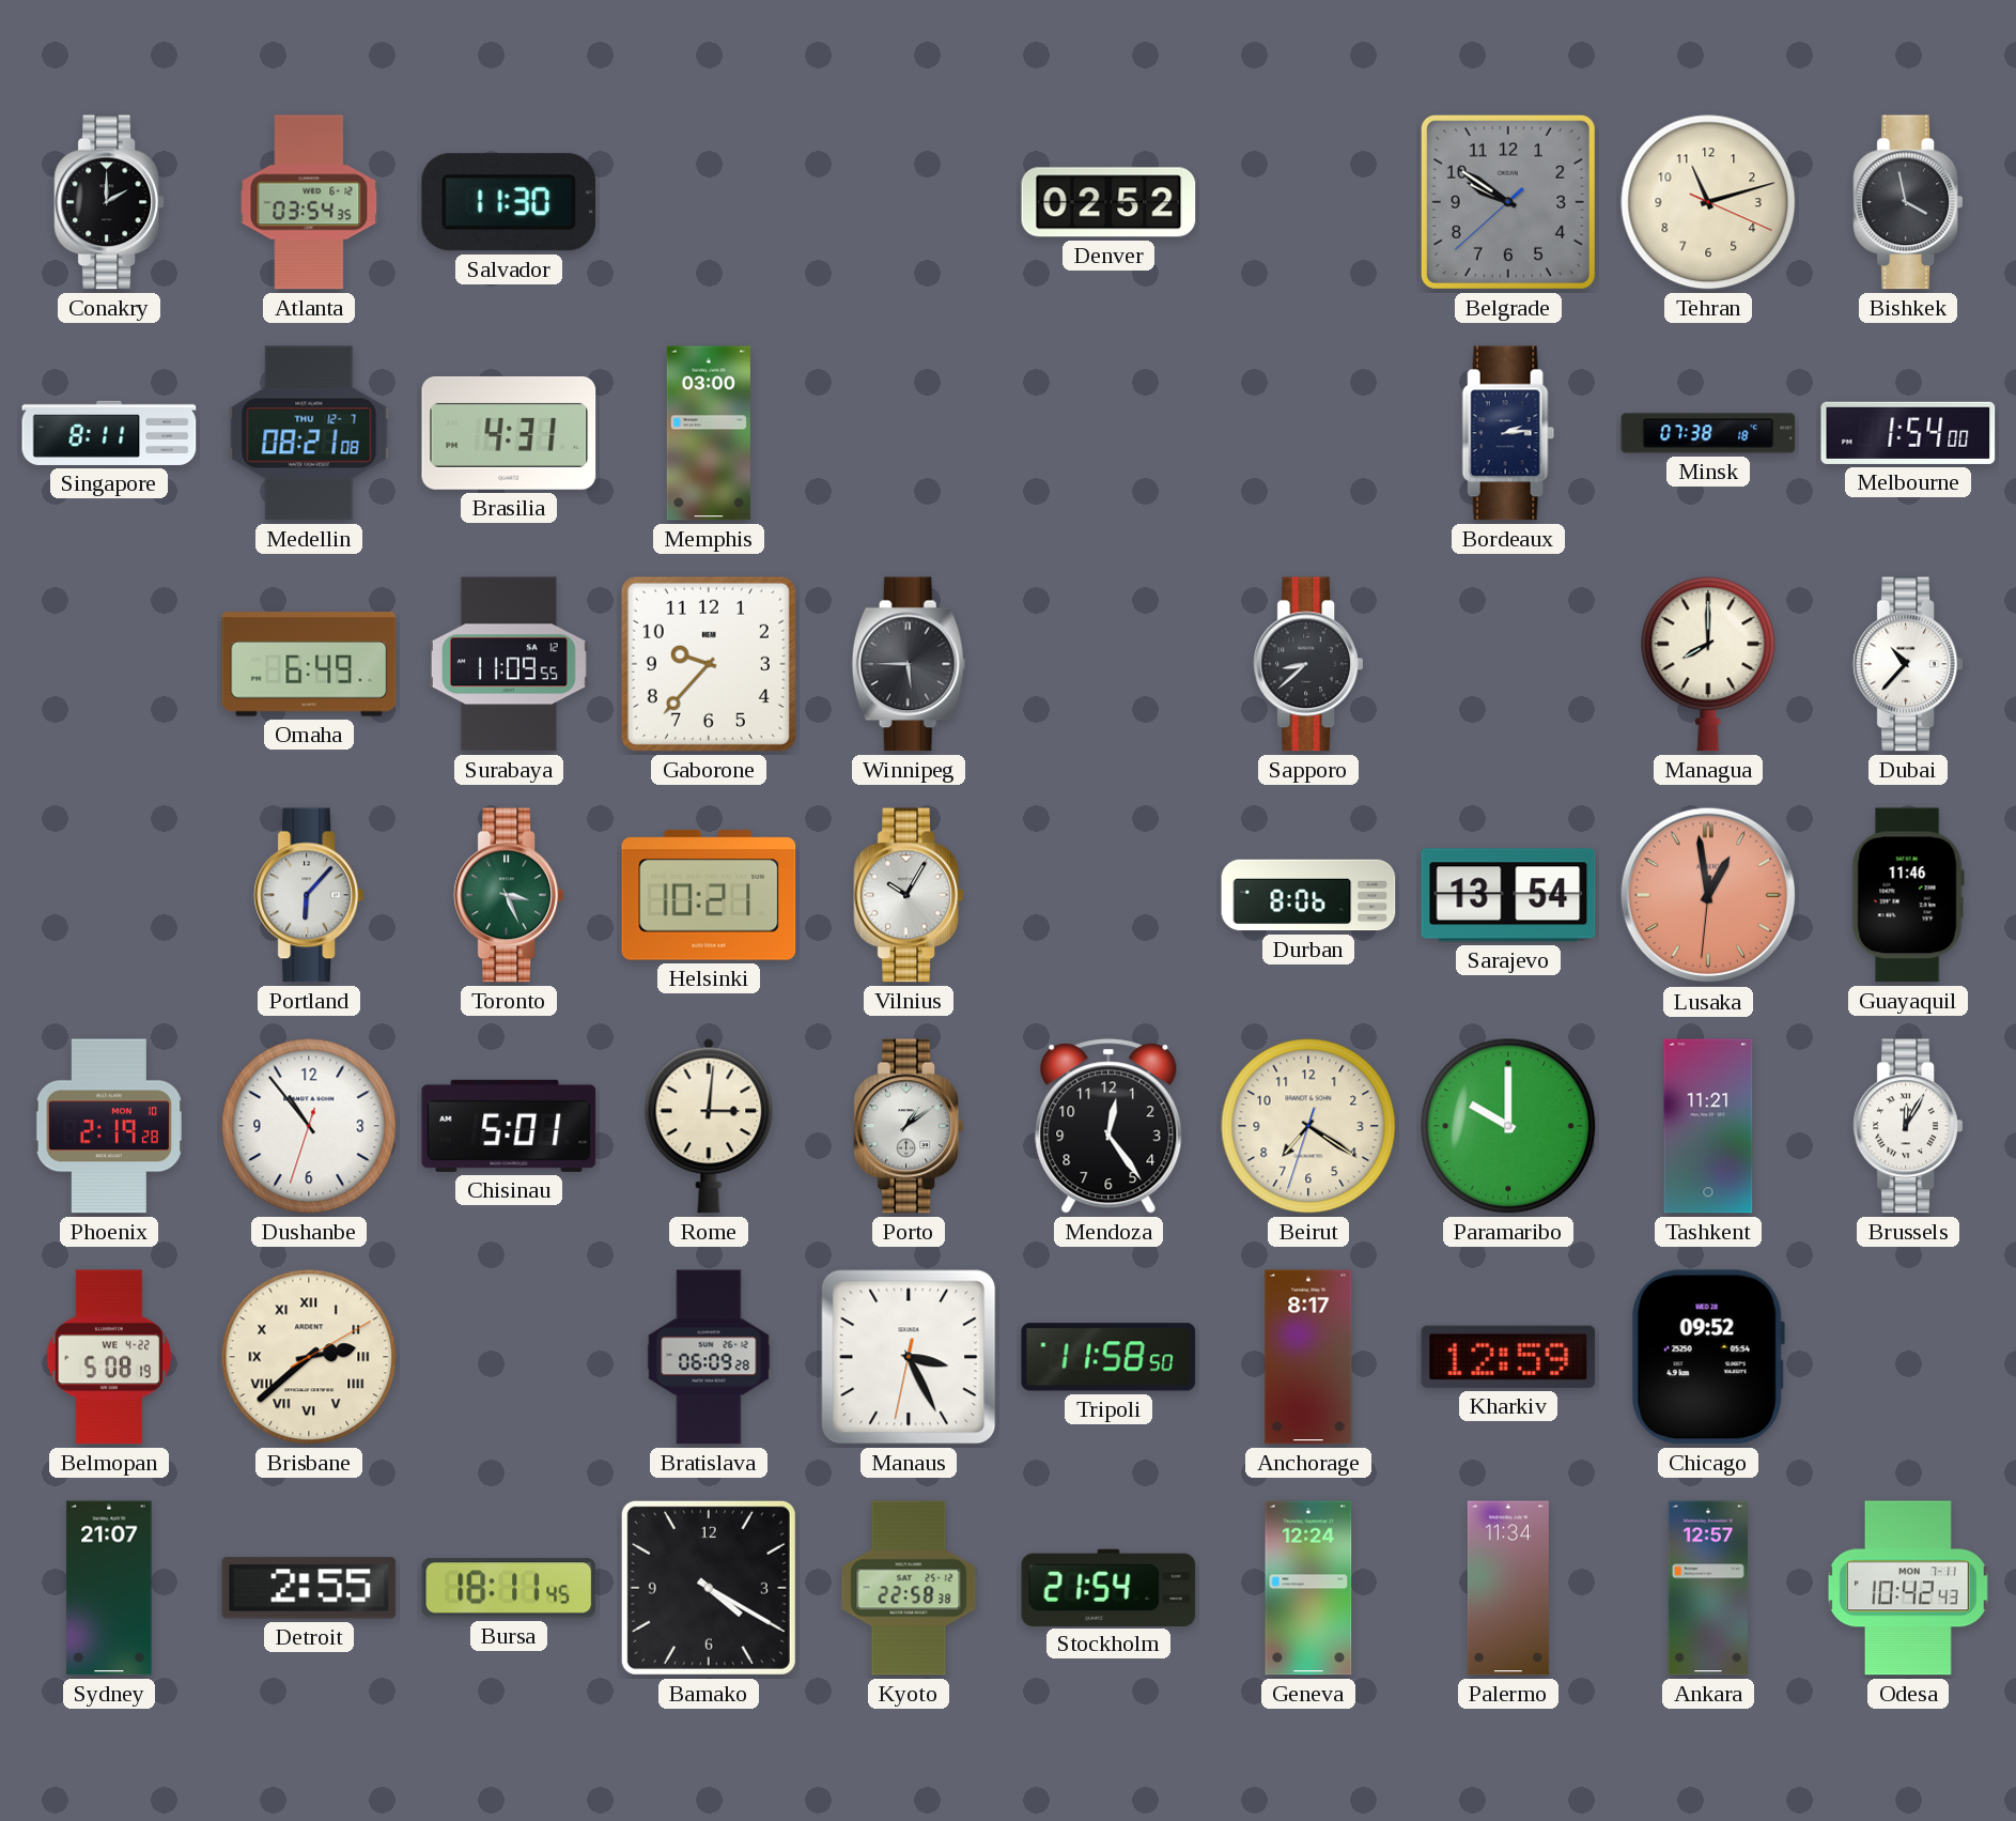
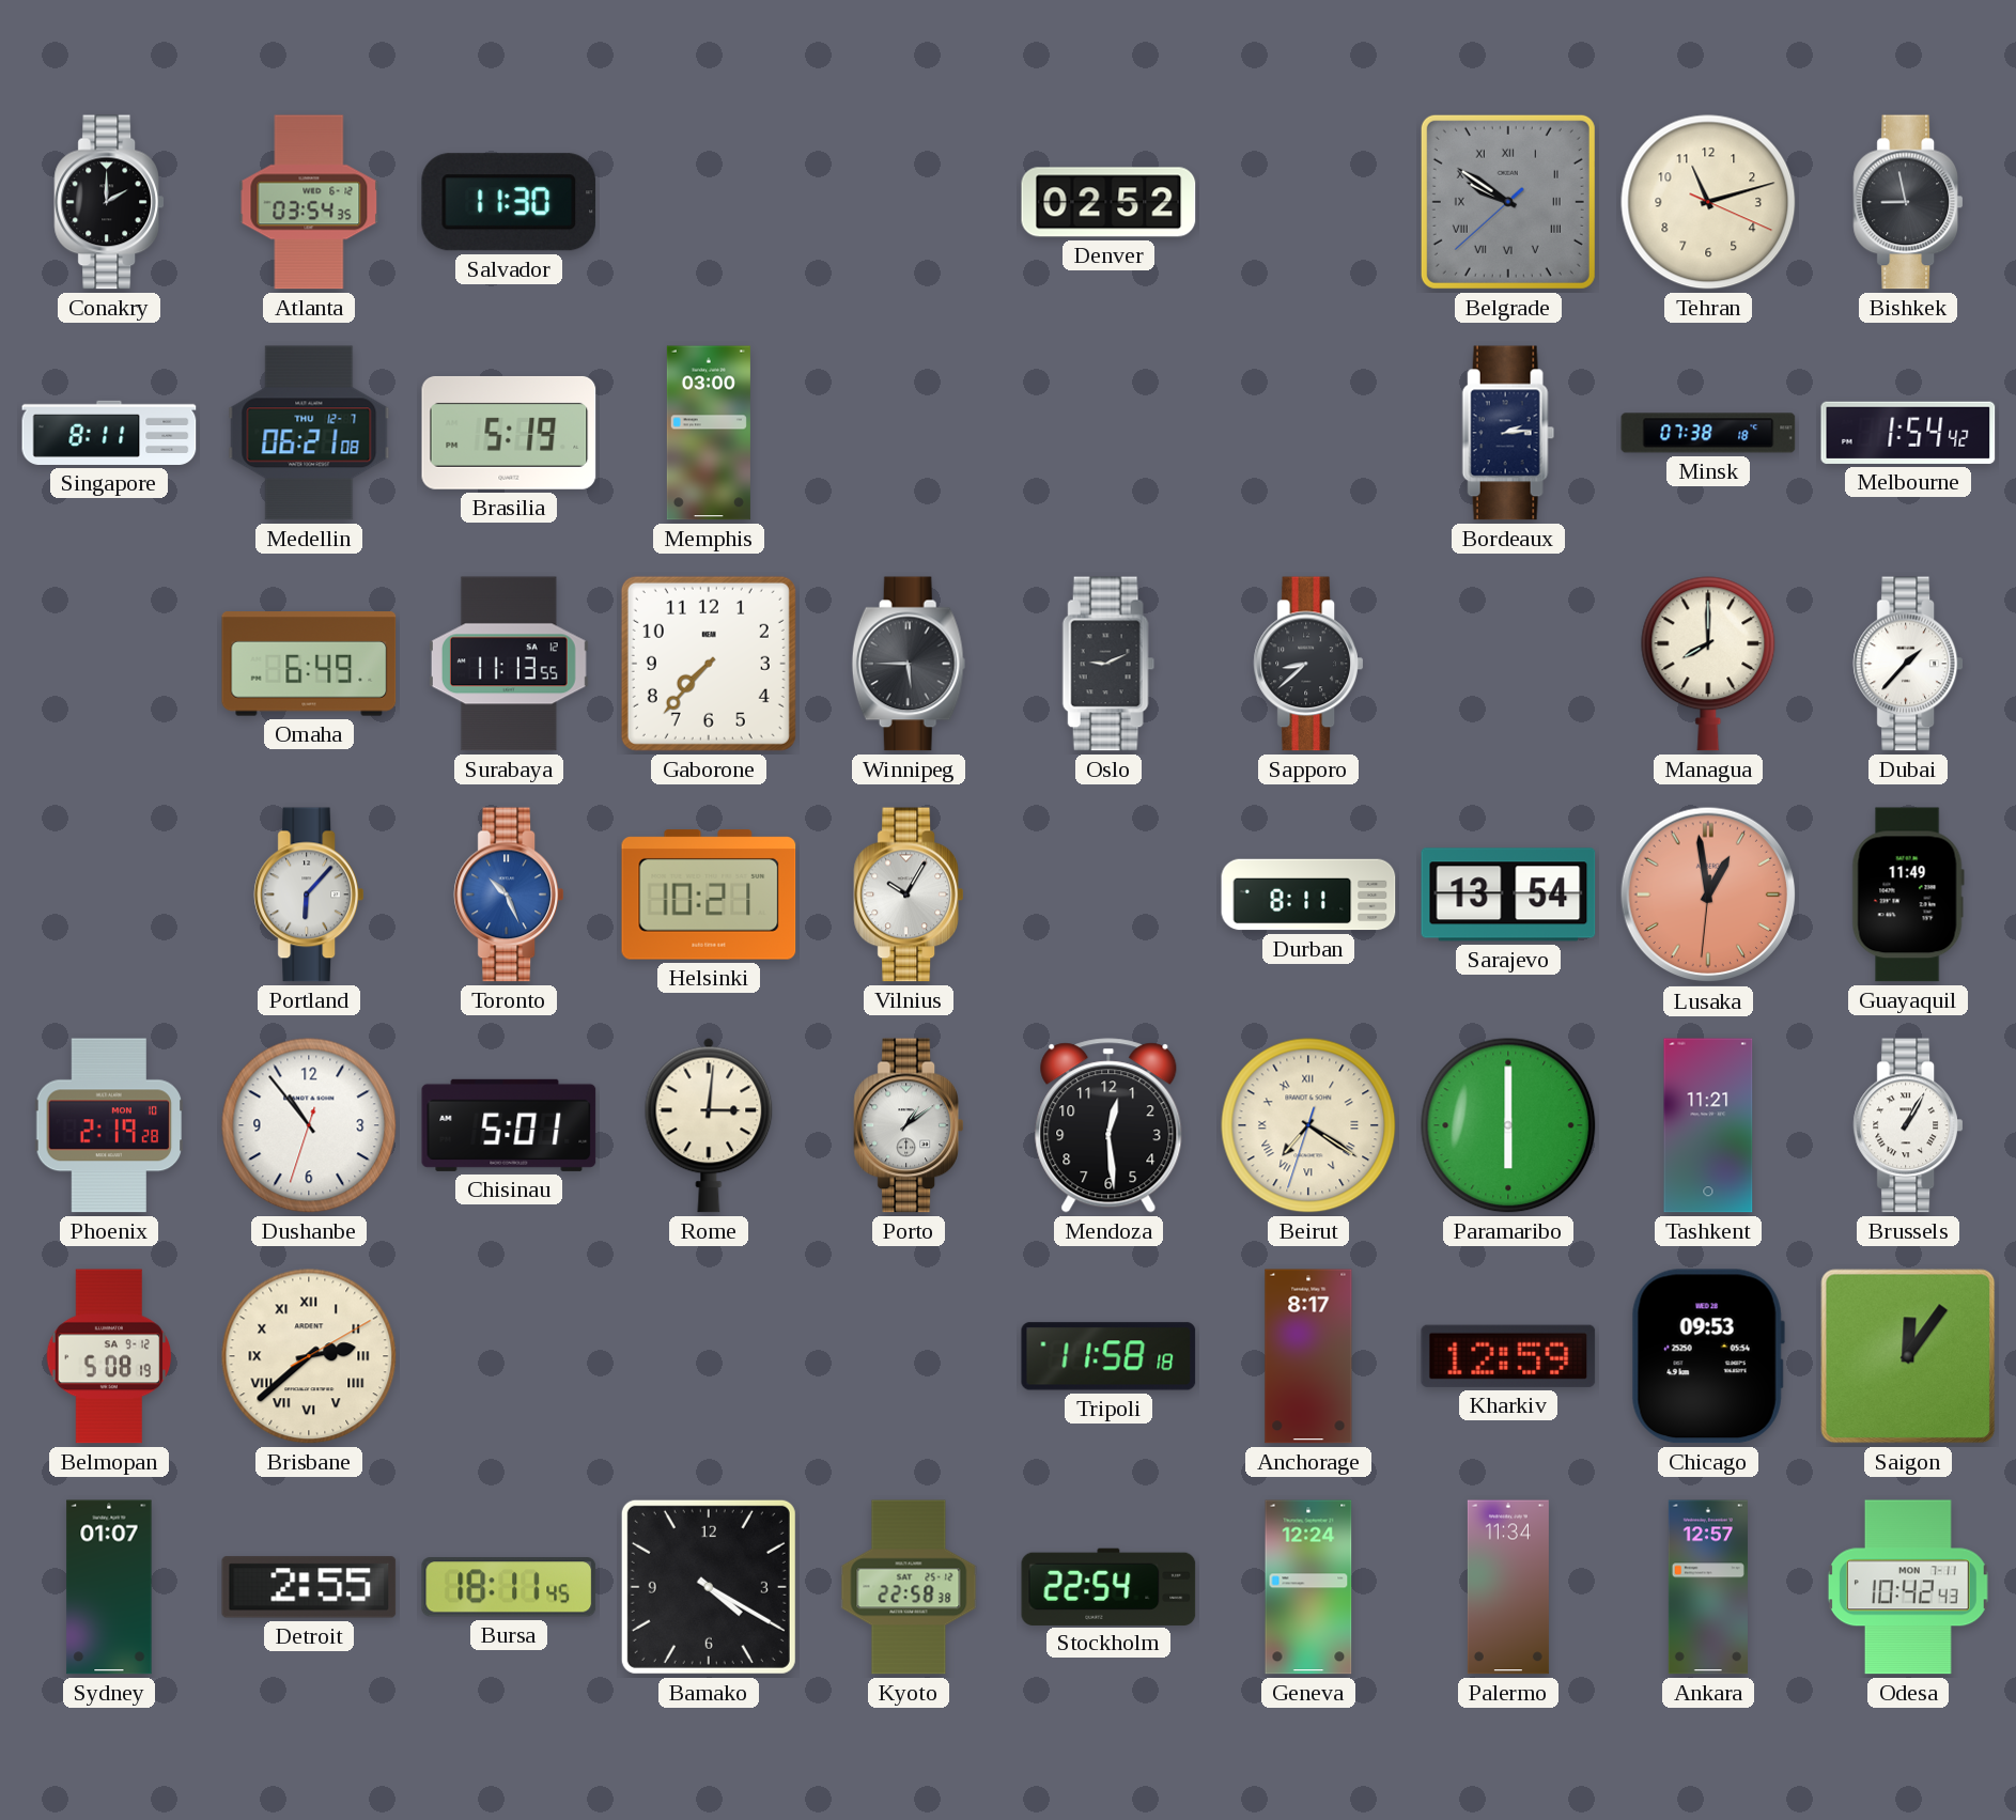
Belgrade numerals: Arabic -> Roman
Bishkek: 3:58 -> 8:58
Medellin: 08:21 -> 06:21
Brasilia: 4:31 -> 5:19
Melbourne: 1:54:00 -> 1:54:42
Surabaya: 11:09 -> 11:13
Gaborone: 9:37 -> 7:37
Oslo: none -> 9:11
Dubai: 10:37 -> 1:37
Toronto: 3:26 -> 10:26
Toronto dial: green -> blue
Durban: 8:06 -> 8:11
Guayaquil: 11:46 -> 11:49
Mendoza: 12:24 -> 12:29
Beirut numerals: Arabic -> Roman
Paramaribo: 10:00 -> 6:00
Brussels: 12:05 -> 1:05
Belmopan date: WE 4-22 -> SA 9-12
Bratislava: 06:09 -> none
Manaus: 3:25 -> none
Tripoli: 11:58:50 -> 11:58:18
Chicago: 09:52 -> 09:53
Saigon: none -> 12:06
Sydney: 21:07 -> 01:07
Stockholm: 21:54 -> 22:54
